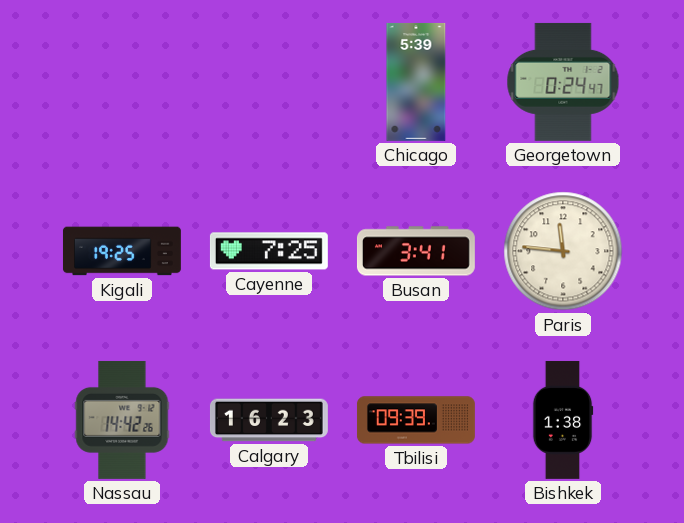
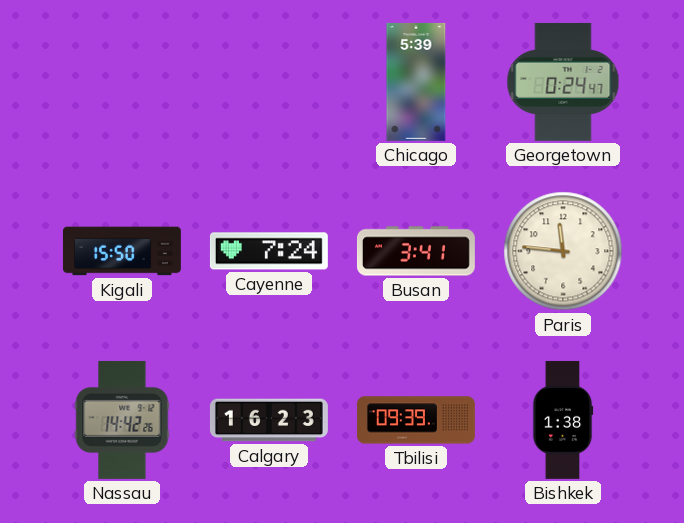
Kigali: 19:25 -> 15:50
Cayenne: 7:25 -> 7:24
